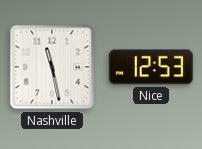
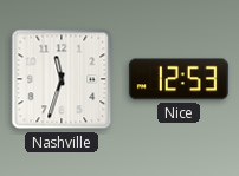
Nashville: 11:28 -> 11:33
